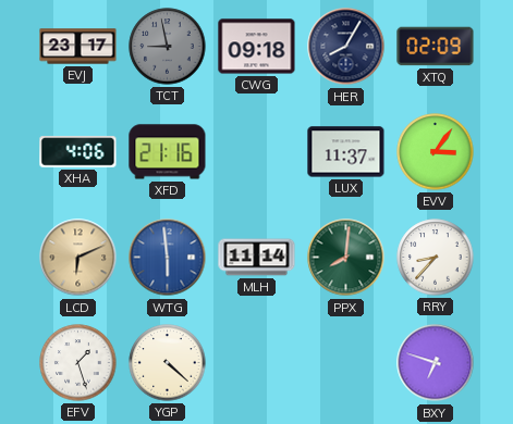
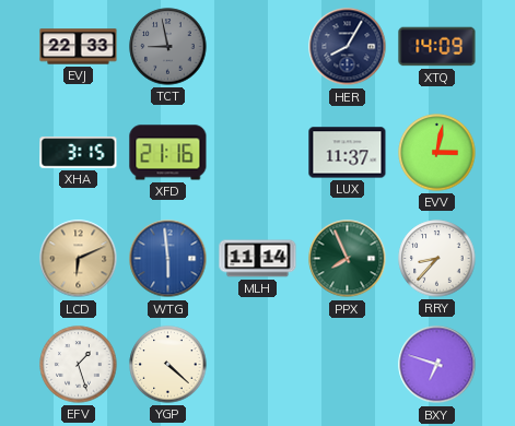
EVJ: 23:17 -> 22:33
CWG: 09:18 -> none
XTQ: 02:09 -> 14:09
XHA: 4:06 -> 3:15
EVV: 3:06 -> 3:02
PPX: 8:01 -> 7:56
